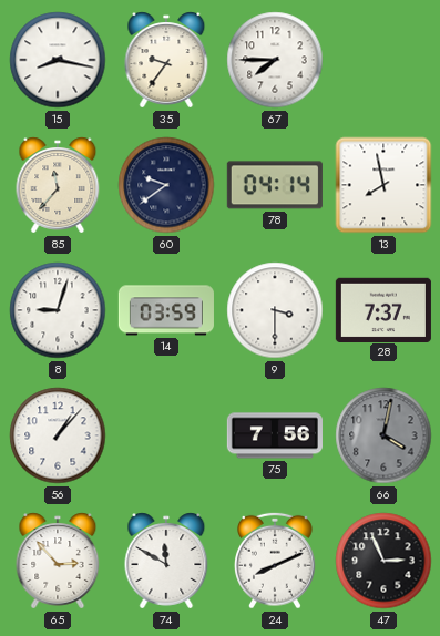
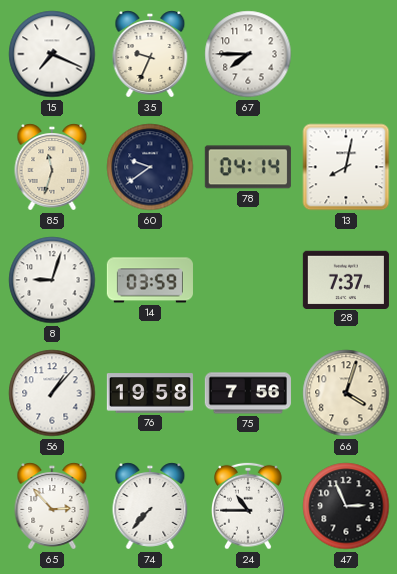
15: 8:17 -> 7:19
35: 9:36 -> 9:34
85: 11:37 -> 11:33
13: 7:58 -> 8:02
9: 3:30 -> none
76: none -> 19:58
66: 4:02 -> 4:03
66 dial: grey -> cream
74: 11:50 -> 7:37
24: 8:11 -> 10:45
